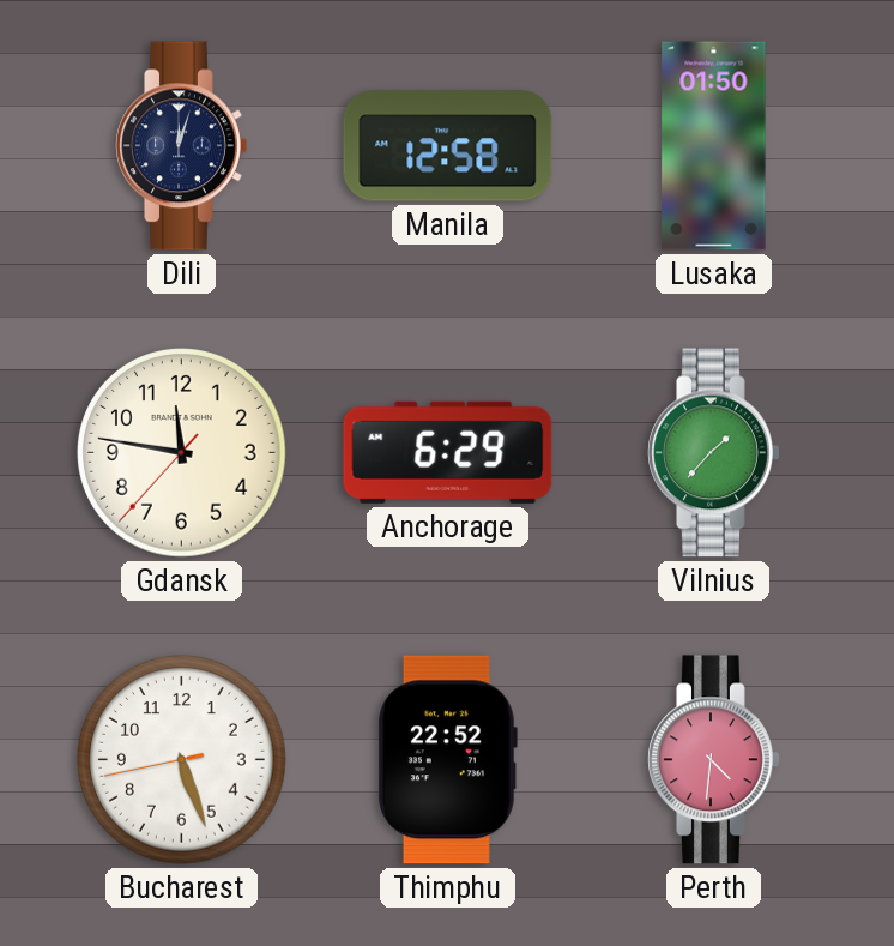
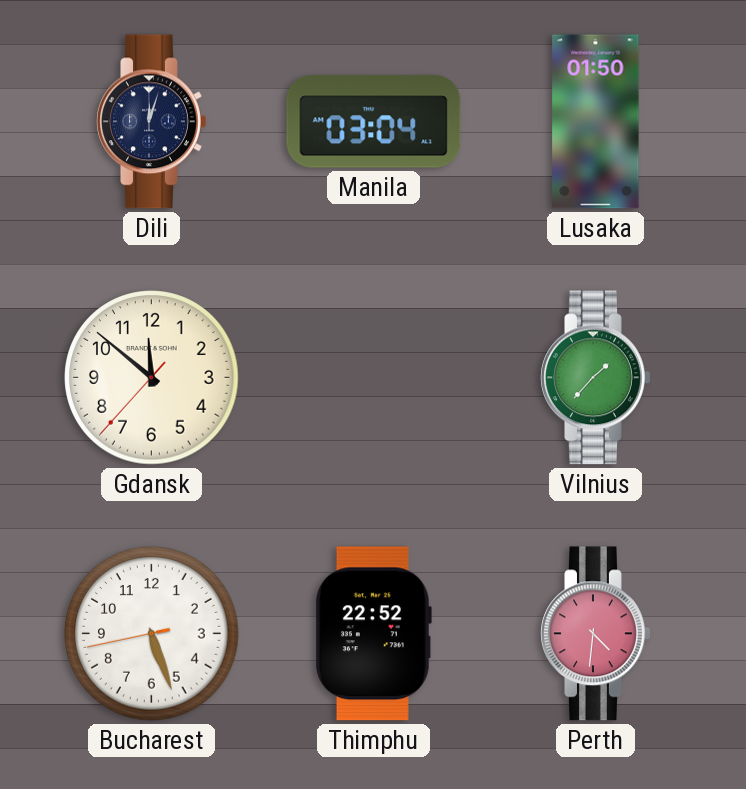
Manila: 12:58 -> 03:04
Gdansk: 11:46 -> 11:51
Anchorage: 6:29 -> none
